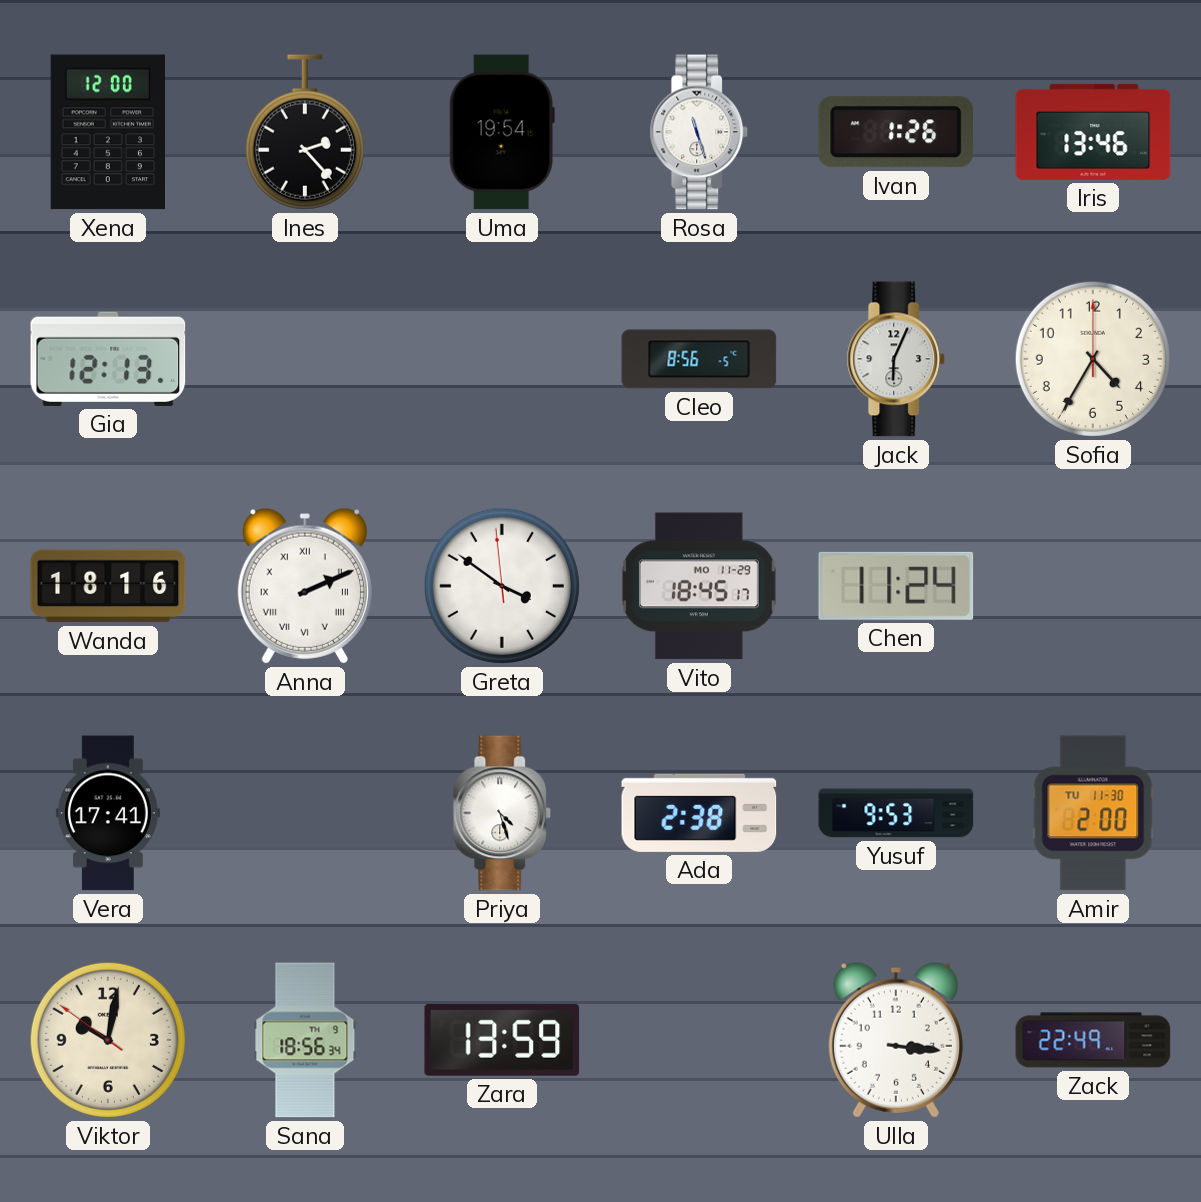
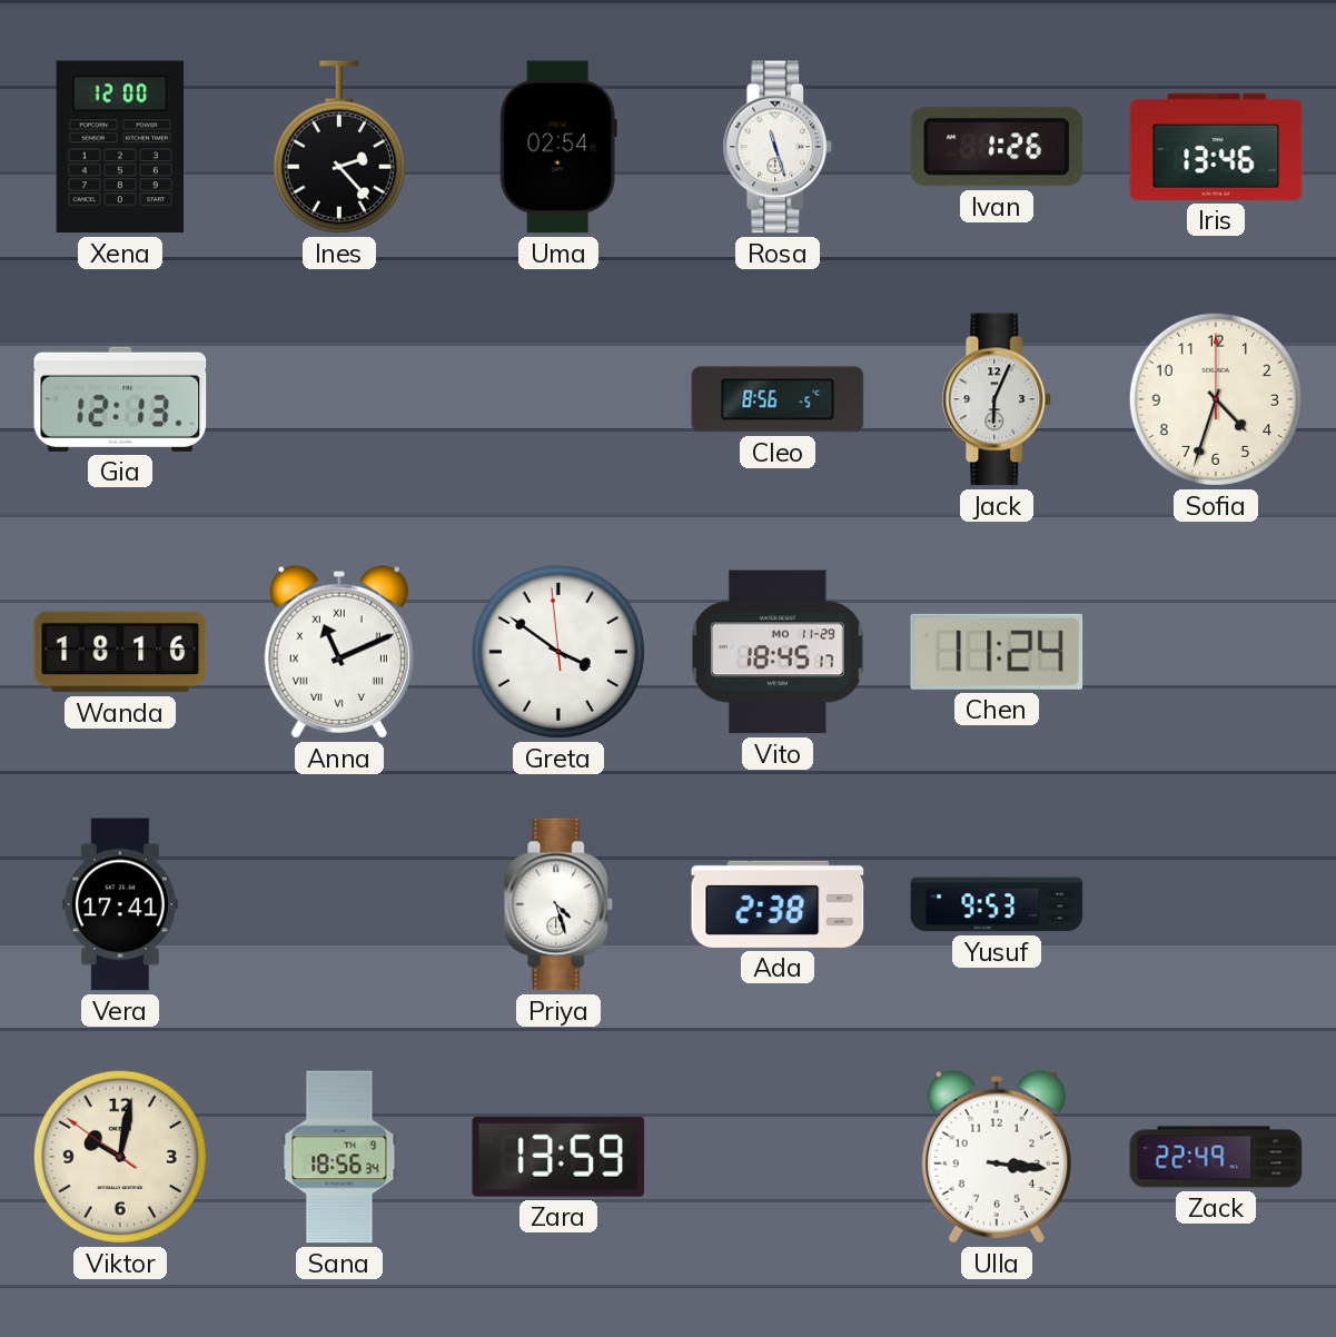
Uma: 19:54 -> 02:54
Sofia: 4:35 -> 4:33
Anna: 2:11 -> 11:11
Amir: 2:00 -> none
